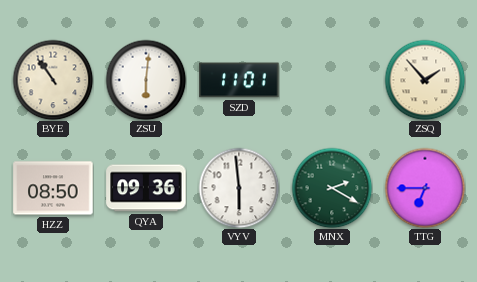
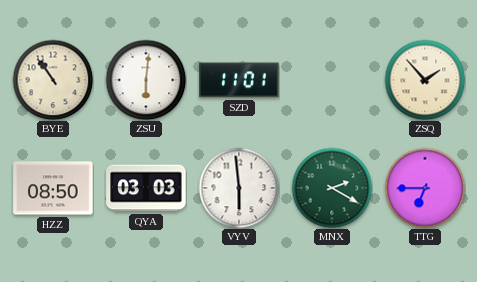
QYA: 09:36 -> 03:03
